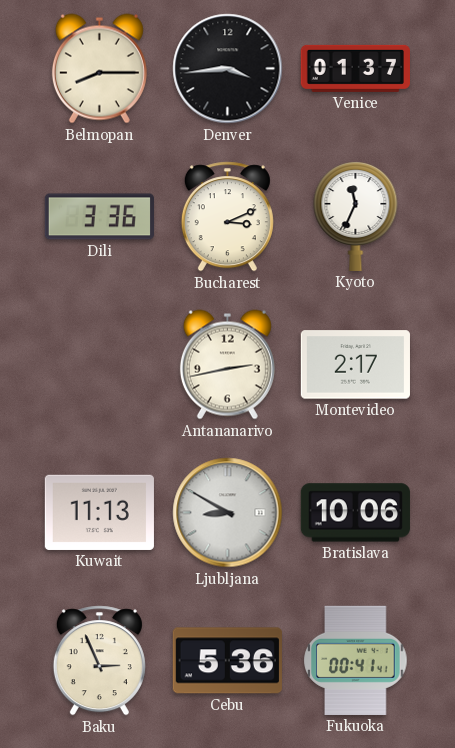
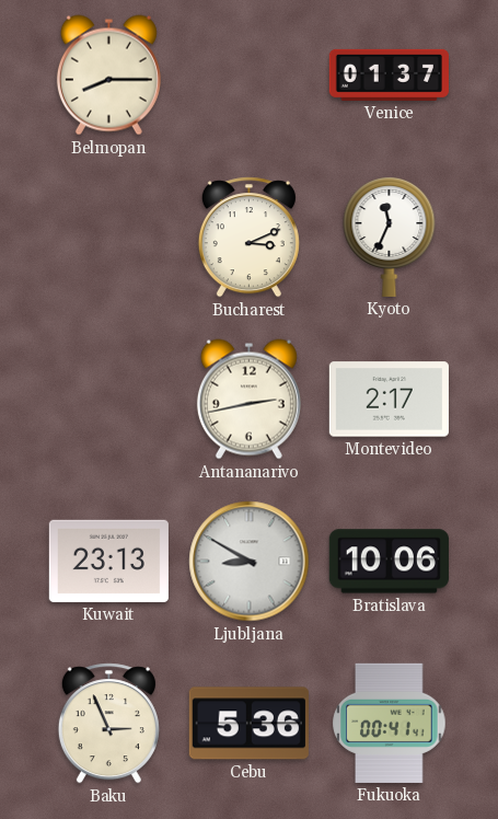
Denver: 3:44 -> none
Dili: 3:36 -> none
Kuwait: 11:13 -> 23:13
